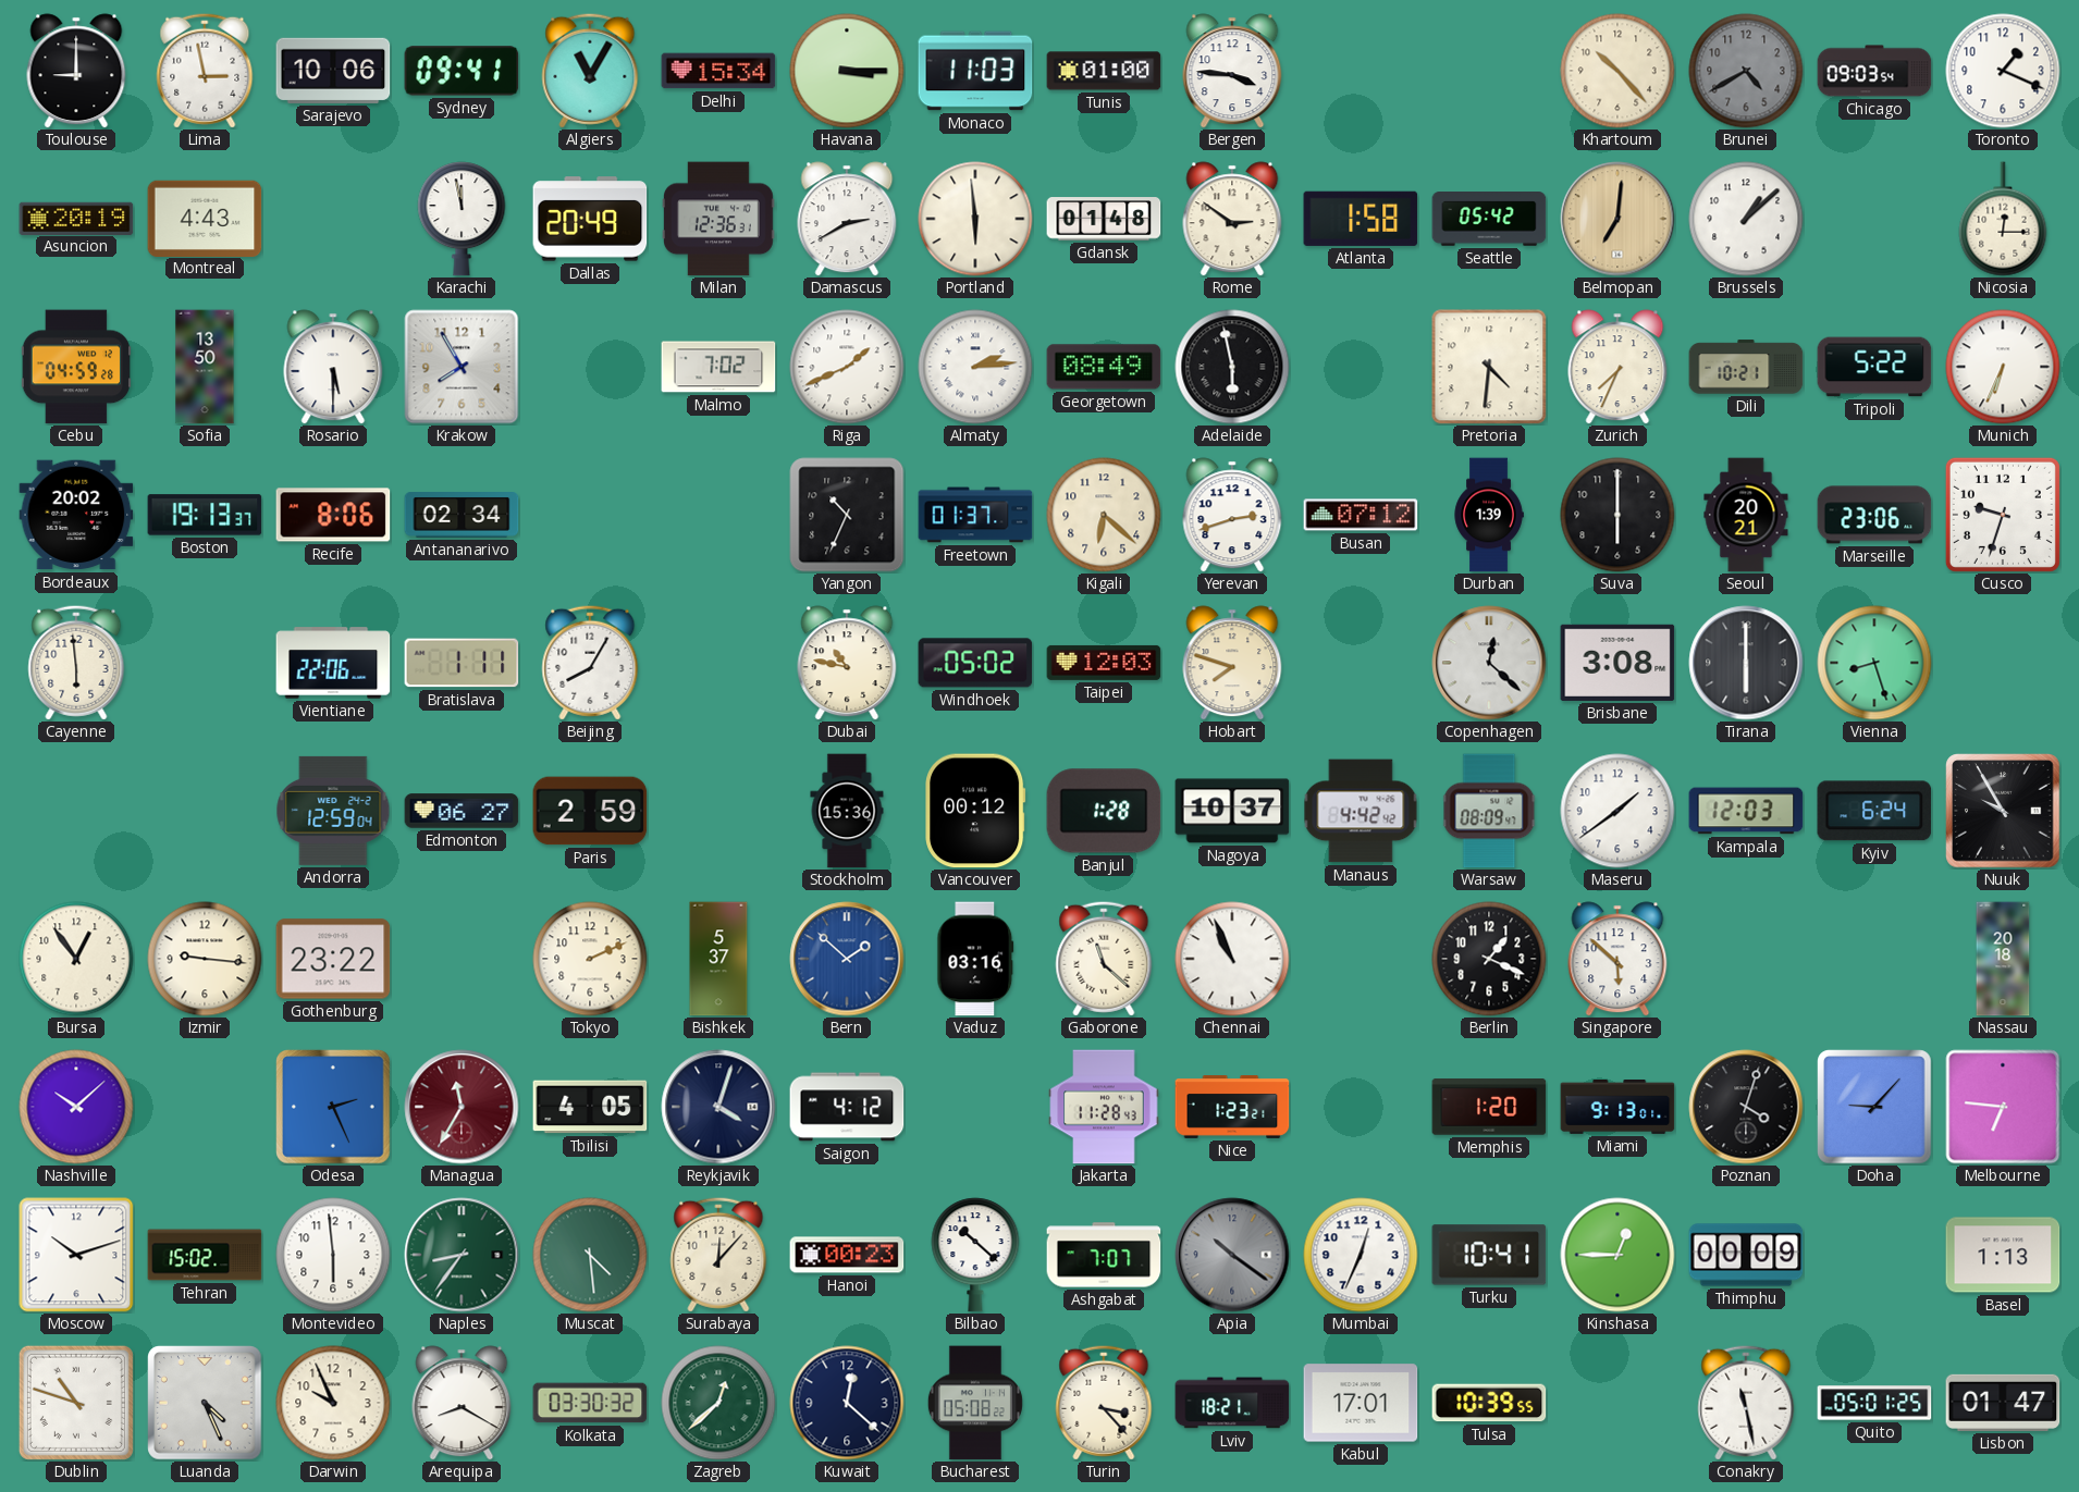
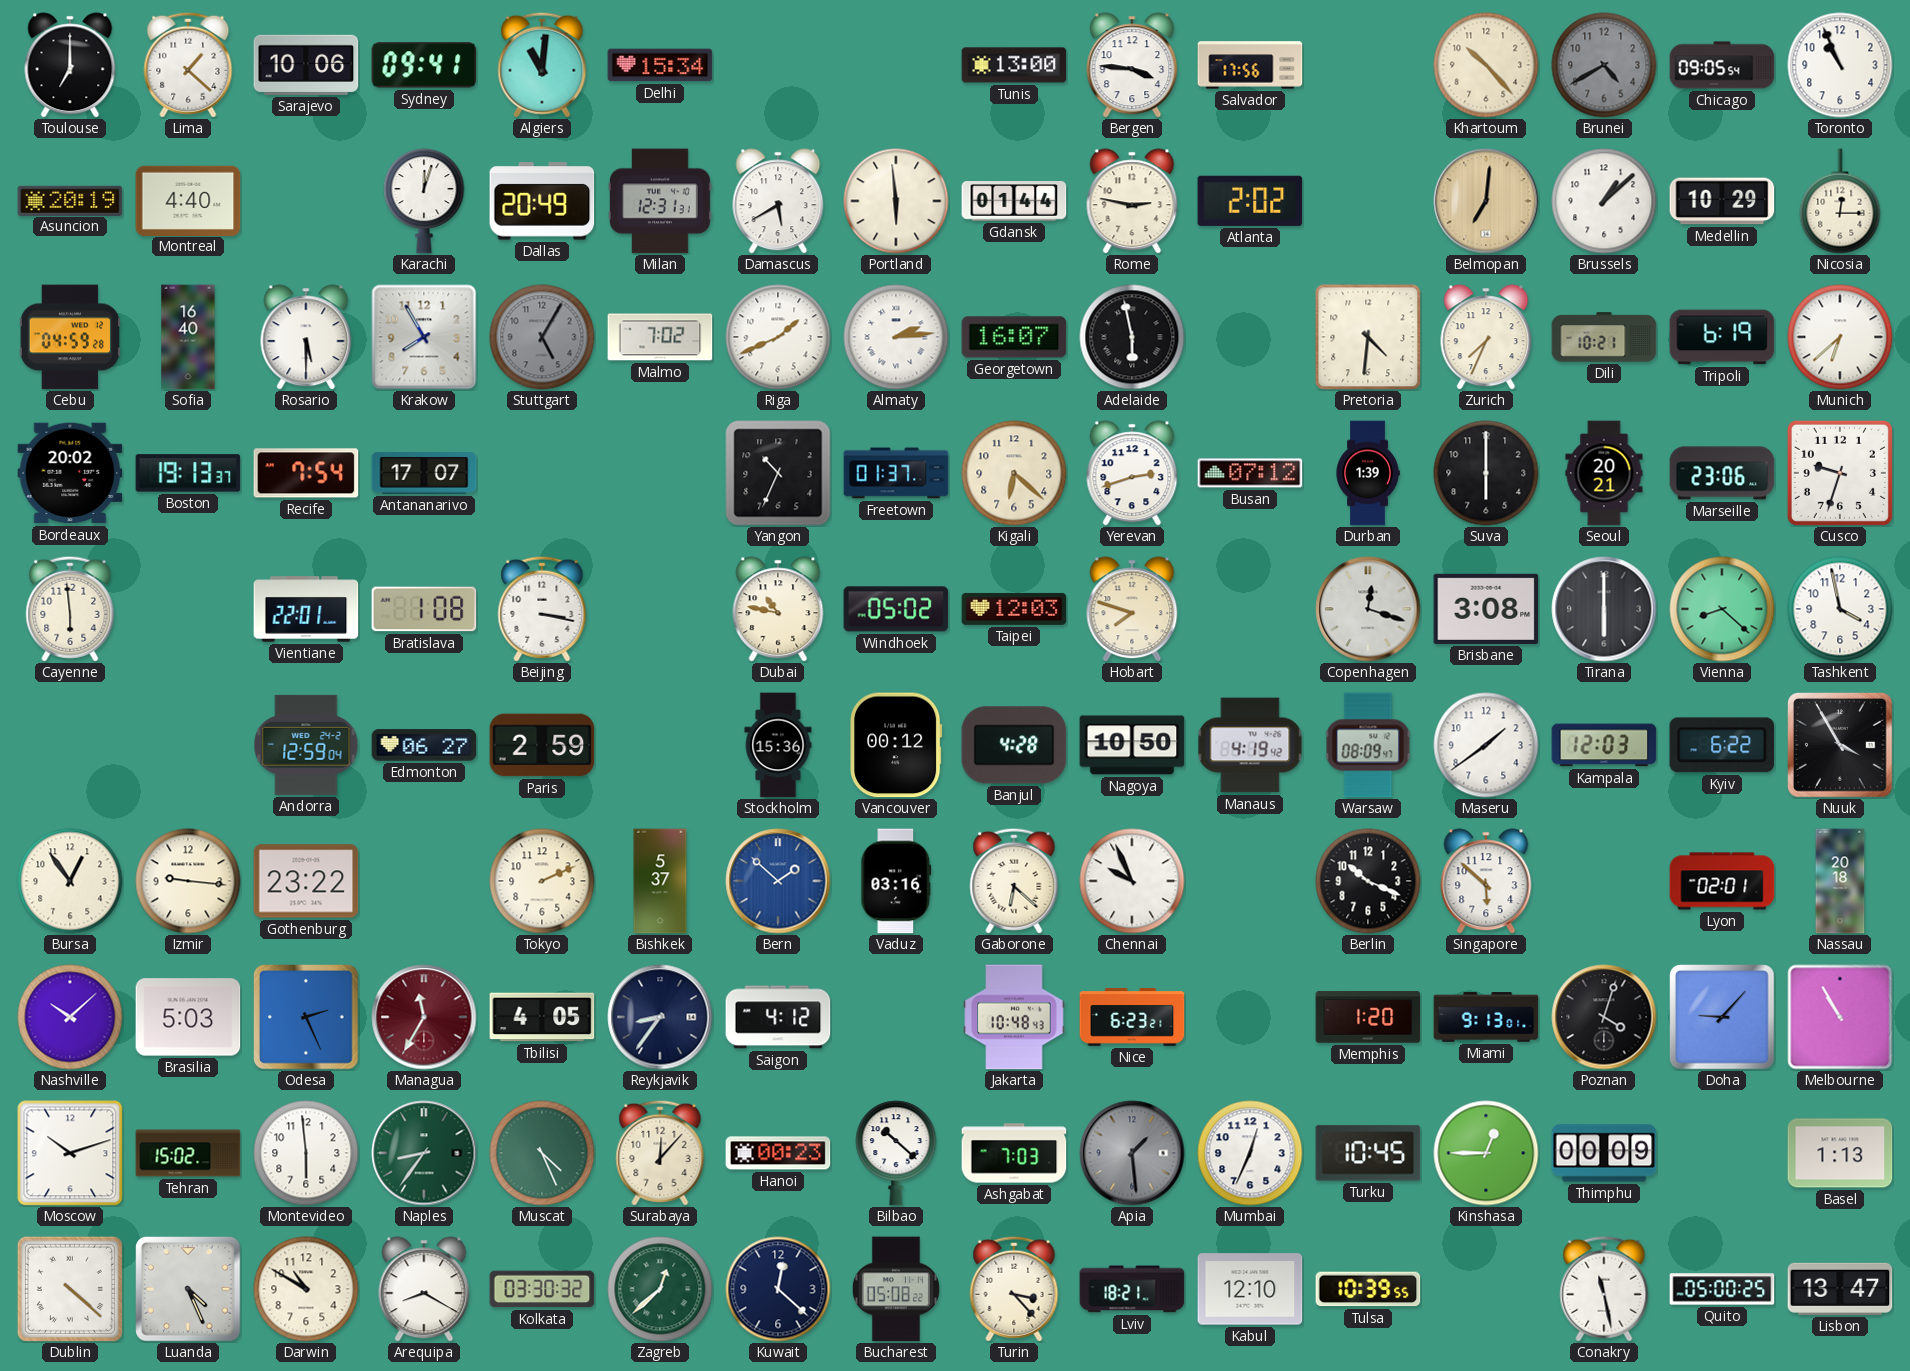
Toulouse: 9:00 -> 7:00
Lima: 2:58 -> 1:22
Algiers: 11:05 -> 11:01
Havana: 3:15 -> none
Monaco: 11:03 -> none
Tunis: 01:00 -> 13:00
Salvador: none -> 17:56
Chicago: 09:03 -> 09:05
Toronto: 1:19 -> 10:56
Montreal: 4:43 -> 4:40
Karachi: 11:58 -> 12:03
Milan: 12:36 -> 12:31
Damascus: 2:40 -> 5:40
Gdansk: 01:48 -> 01:44
Rome: 2:51 -> 2:47
Atlanta: 1:58 -> 2:02
Seattle: 05:42 -> none
Medellin: none -> 10:29
Sofia: 13:50 -> 16:40
Stuttgart: none -> 5:05
Georgetown: 08:49 -> 16:07
Tripoli: 5:22 -> 6:19
Munich: 6:34 -> 6:38
Recife: 8:06 -> 7:54
Antananarivo: 02:34 -> 17:07
Vientiane: 22:06 -> 22:01
Bratislava: 1:11 -> 1:08
Beijing: 8:05 -> 3:17
Copenhagen: 12:22 -> 12:18
Vienna: 8:27 -> 8:22
Tashkent: none -> 3:58
Banjul: 1:28 -> 4:28
Nagoya: 10:37 -> 10:50
Manaus: 4:42 -> 4:19
Kyiv: 6:24 -> 6:22
Nuuk: 9:55 -> 3:55
Gaborone: 11:22 -> 6:22
Chennai: 10:56 -> 9:56
Berlin: 1:19 -> 10:19
Lyon: none -> 02:01
Brasilia: none -> 5:03
Reykjavik: 4:03 -> 8:36
Jakarta: 11:28 -> 10:48
Nice: 1:23 -> 6:23
Melbourne: 6:46 -> 10:55
Muscat: 4:29 -> 4:26
Ashgabat: 7:07 -> 7:03
Apia: 10:21 -> 1:29
Turku: 10:41 -> 10:45
Dublin: 10:48 -> 4:22
Darwin: 9:56 -> 10:50
Kabul: 17:01 -> 12:10
Quito: 05:01 -> 05:00
Lisbon: 01:47 -> 13:47
